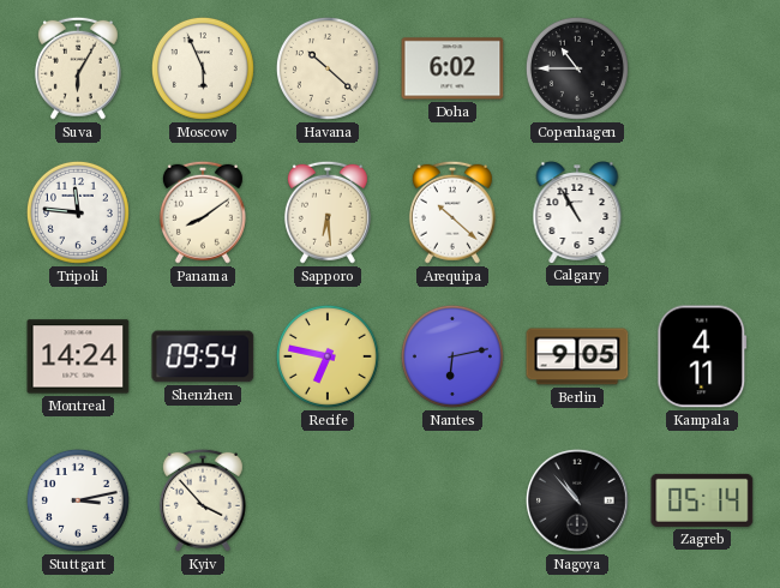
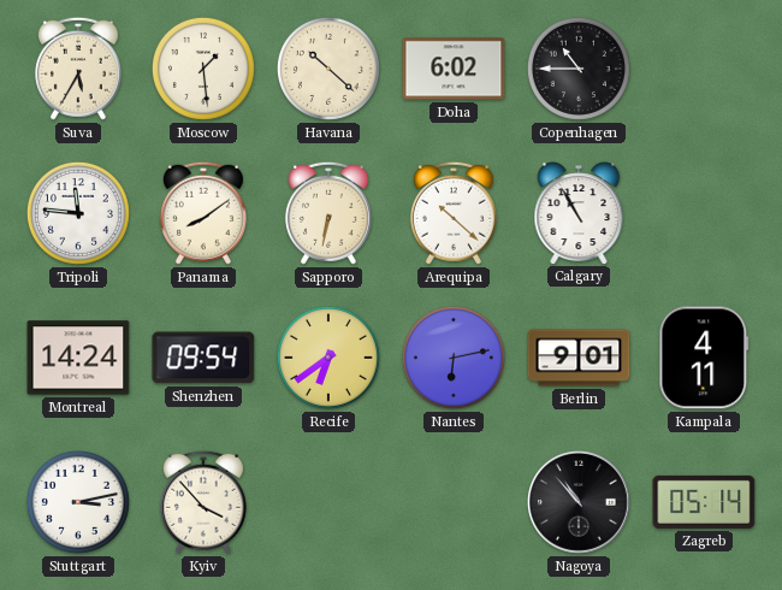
Suva: 6:05 -> 5:35
Moscow: 5:56 -> 1:29
Sapporo: 6:29 -> 6:32
Recife: 6:47 -> 6:39
Berlin: 9:05 -> 9:01
